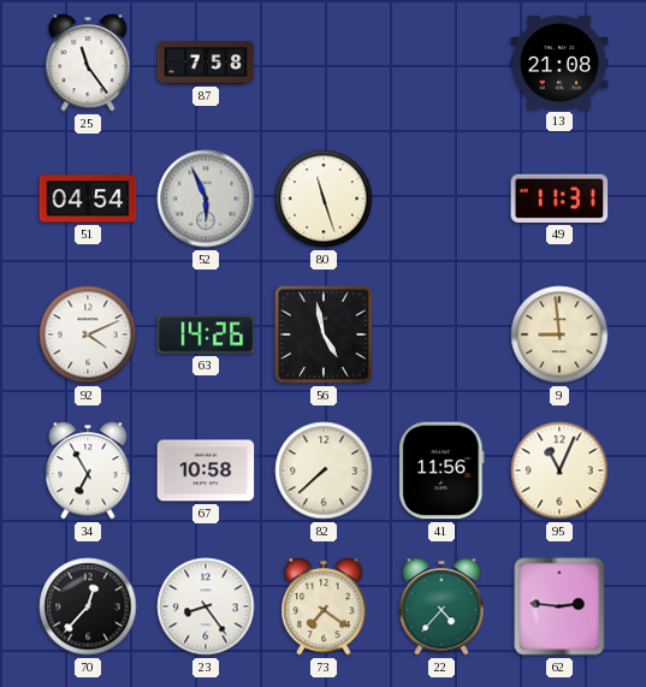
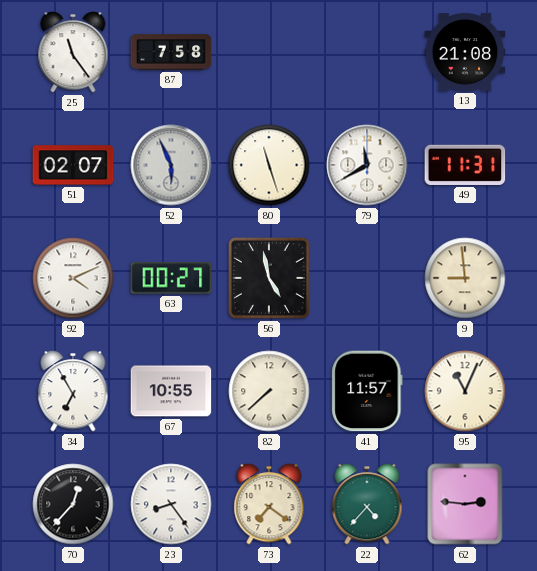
51: 04:54 -> 02:07
79: none -> 11:40
63: 14:26 -> 00:27
67: 10:58 -> 10:55
41: 11:56 -> 11:57
